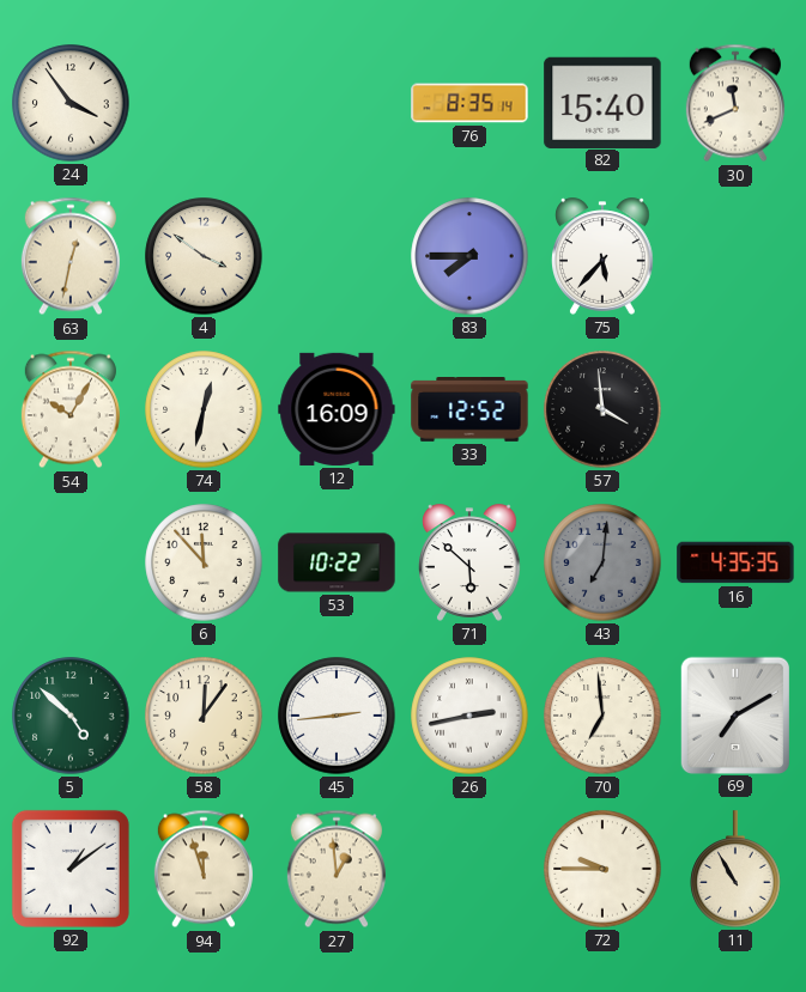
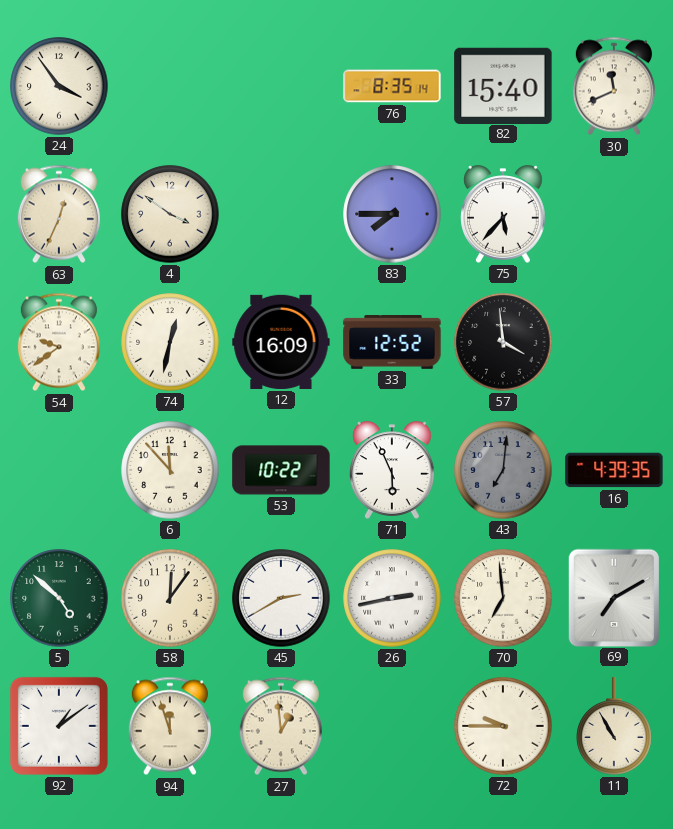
63: 12:32 -> 12:34
54: 10:05 -> 9:39
71: 5:52 -> 5:56
16: 4:35 -> 4:39
45: 2:44 -> 2:40
